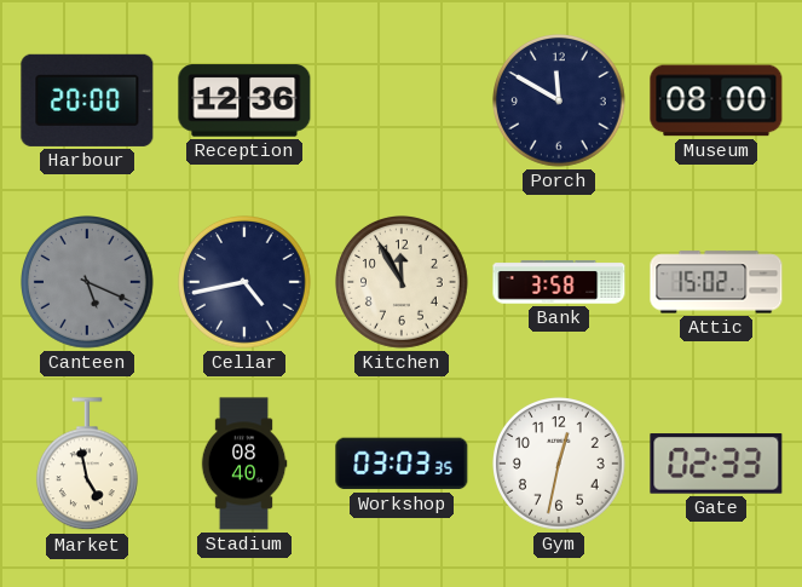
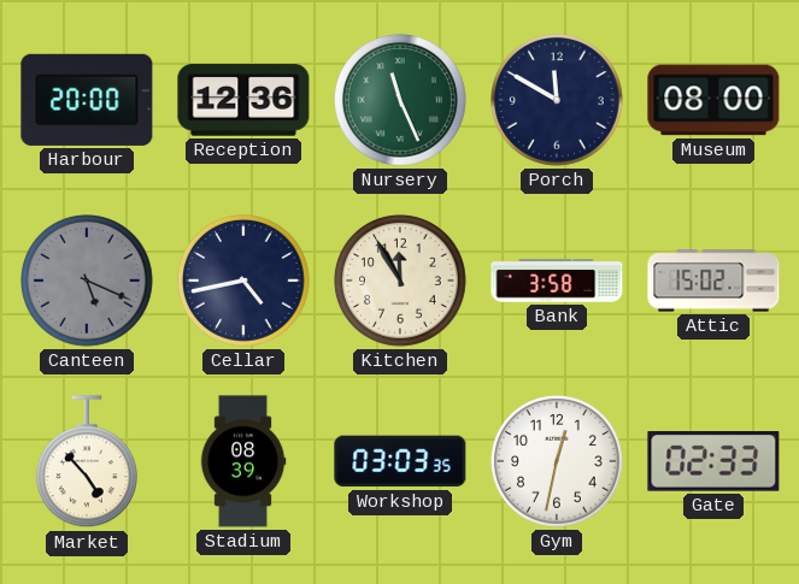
Nursery: none -> 11:26
Market: 4:58 -> 4:53
Stadium: 08:40 -> 08:39
